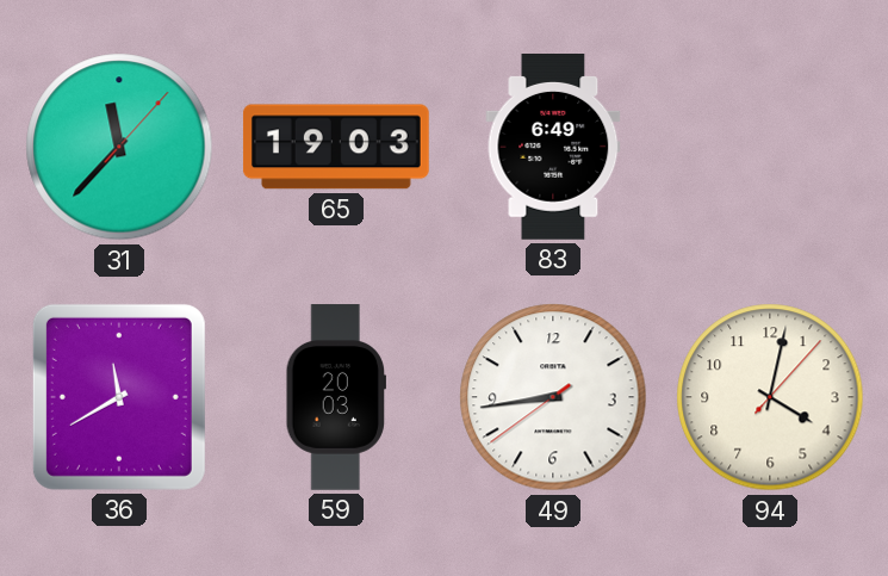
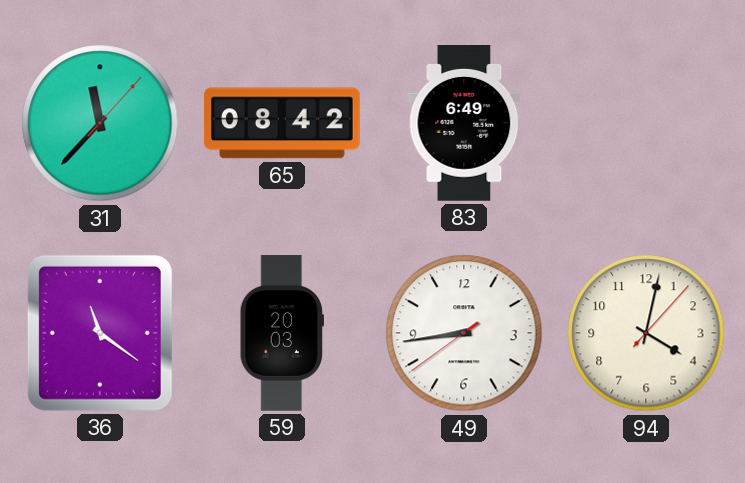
65: 19:03 -> 08:42
36: 11:40 -> 11:21
